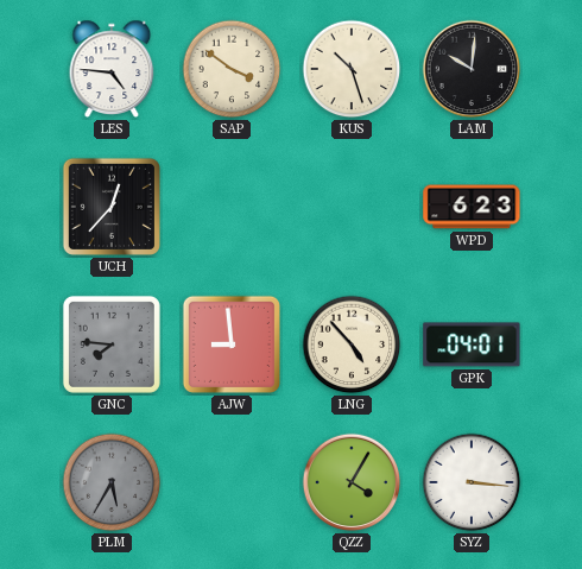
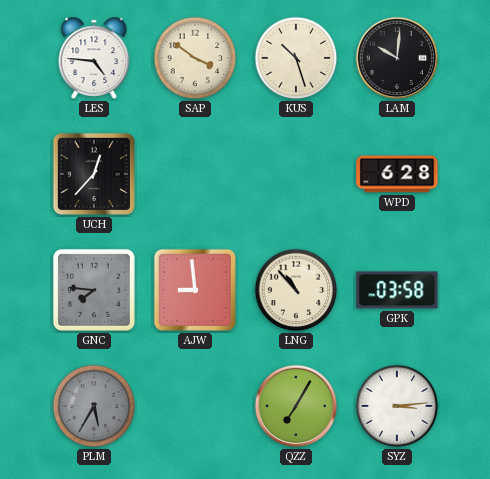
WPD: 6:23 -> 6:28
LNG: 4:53 -> 10:53
GPK: 04:01 -> 03:58
QZZ: 4:05 -> 7:05
SYZ: 3:16 -> 3:14
